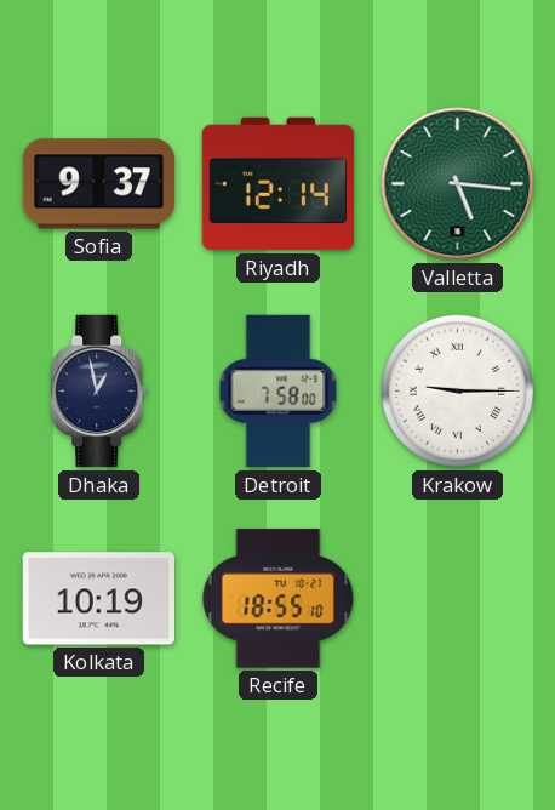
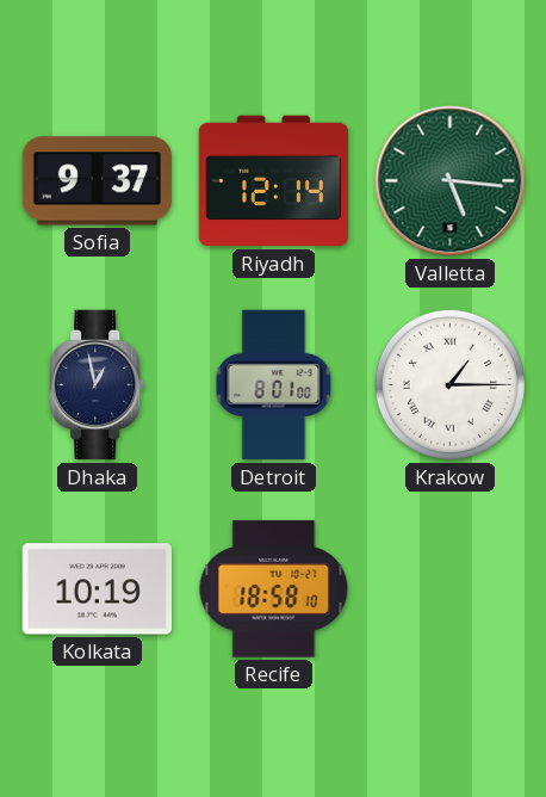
Detroit: 7:58 -> 8:01
Krakow: 9:15 -> 1:15
Recife: 18:55 -> 18:58
